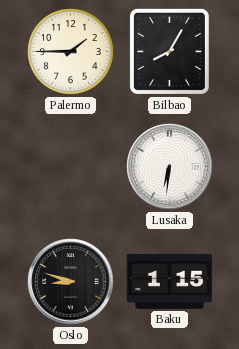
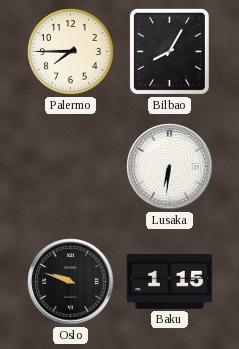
Palermo: 1:45 -> 7:45
Oslo: 8:48 -> 9:48
